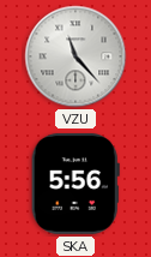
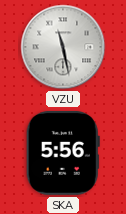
VZU: 11:23 -> 11:28
